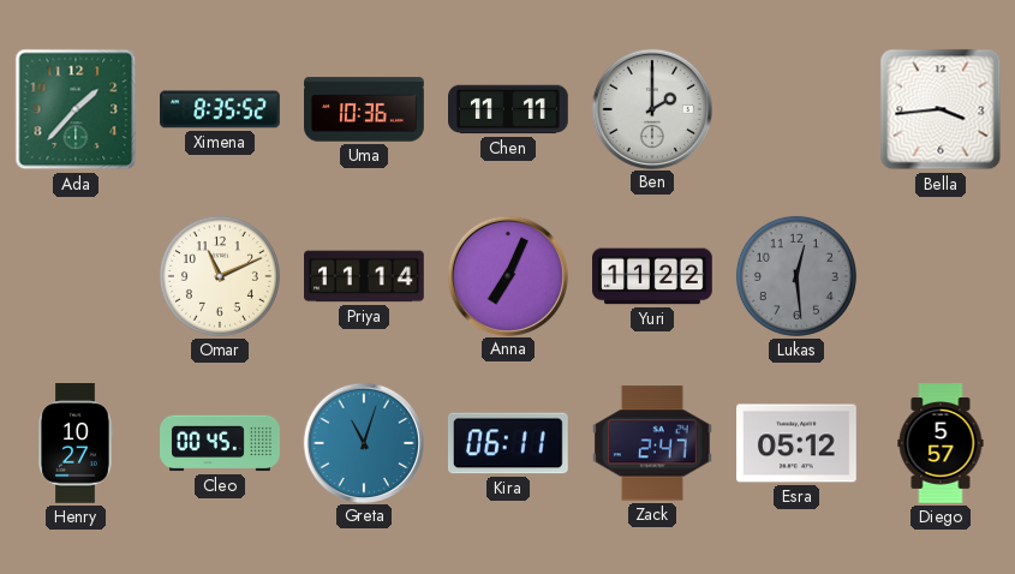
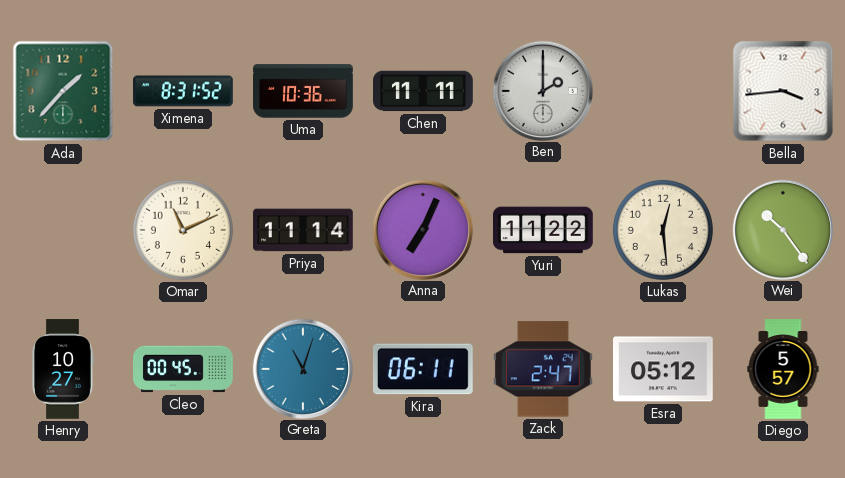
Ximena: 8:35 -> 8:31
Lukas dial: grey -> cream
Wei: none -> 10:24
